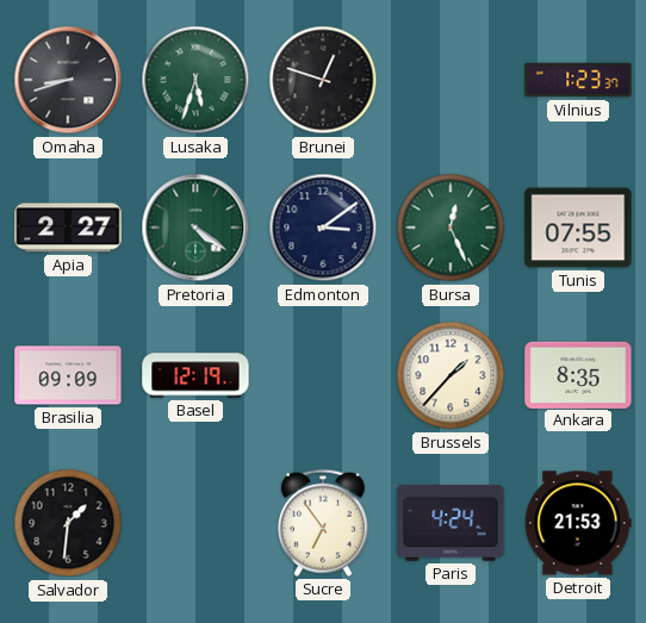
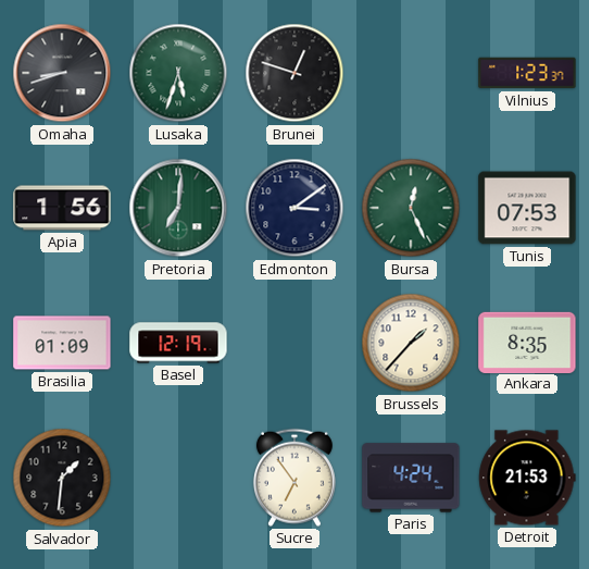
Apia: 2:27 -> 1:56
Pretoria: 4:21 -> 7:01
Tunis: 07:55 -> 07:53
Brasilia: 09:09 -> 01:09
